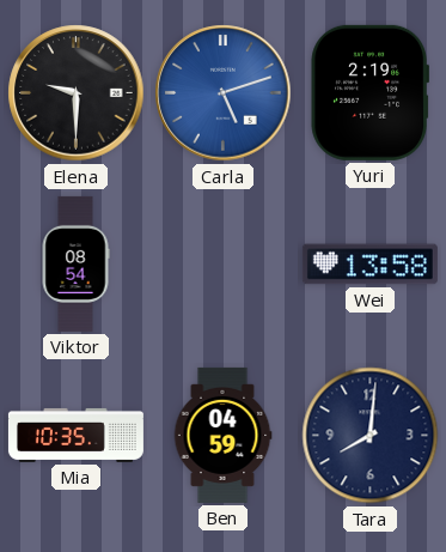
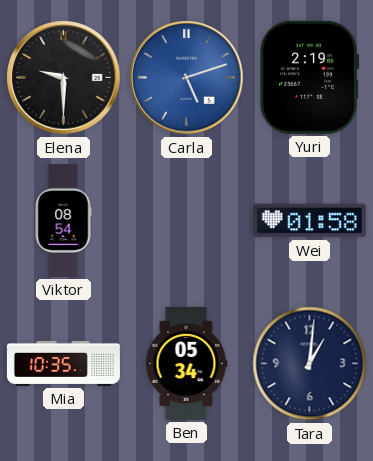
Wei: 13:58 -> 01:58
Ben: 04:59 -> 05:34
Tara: 8:01 -> 1:01
